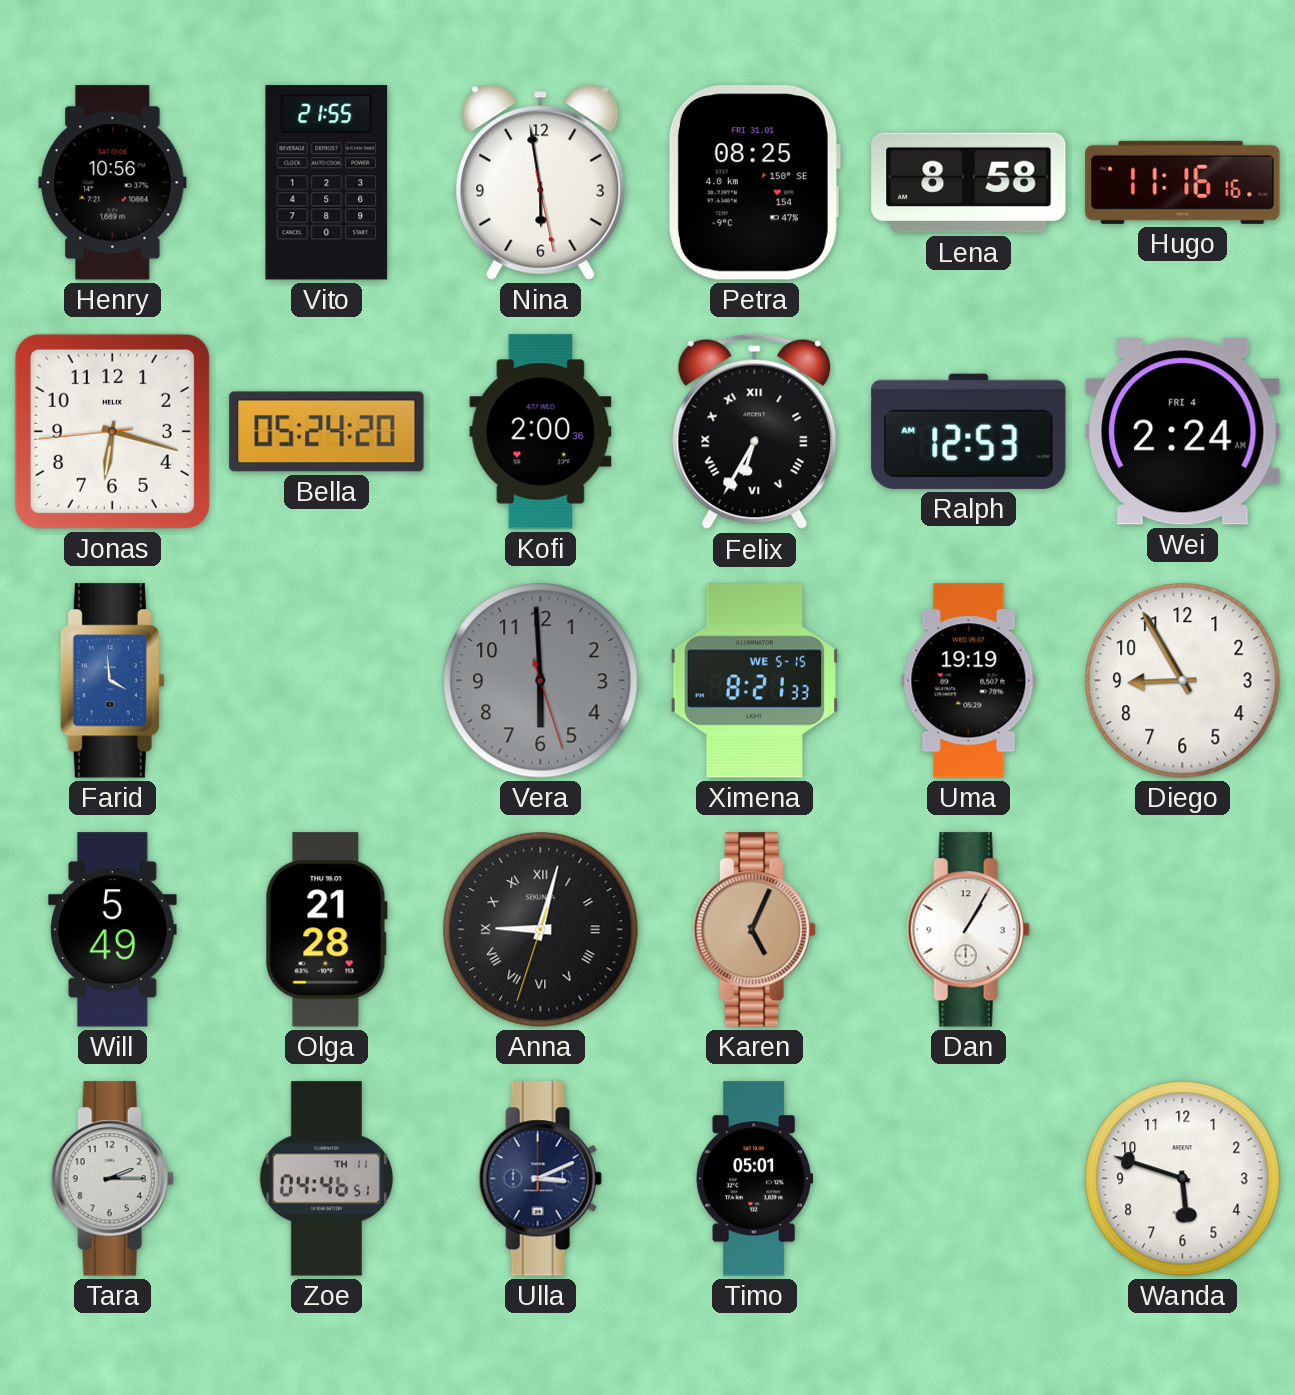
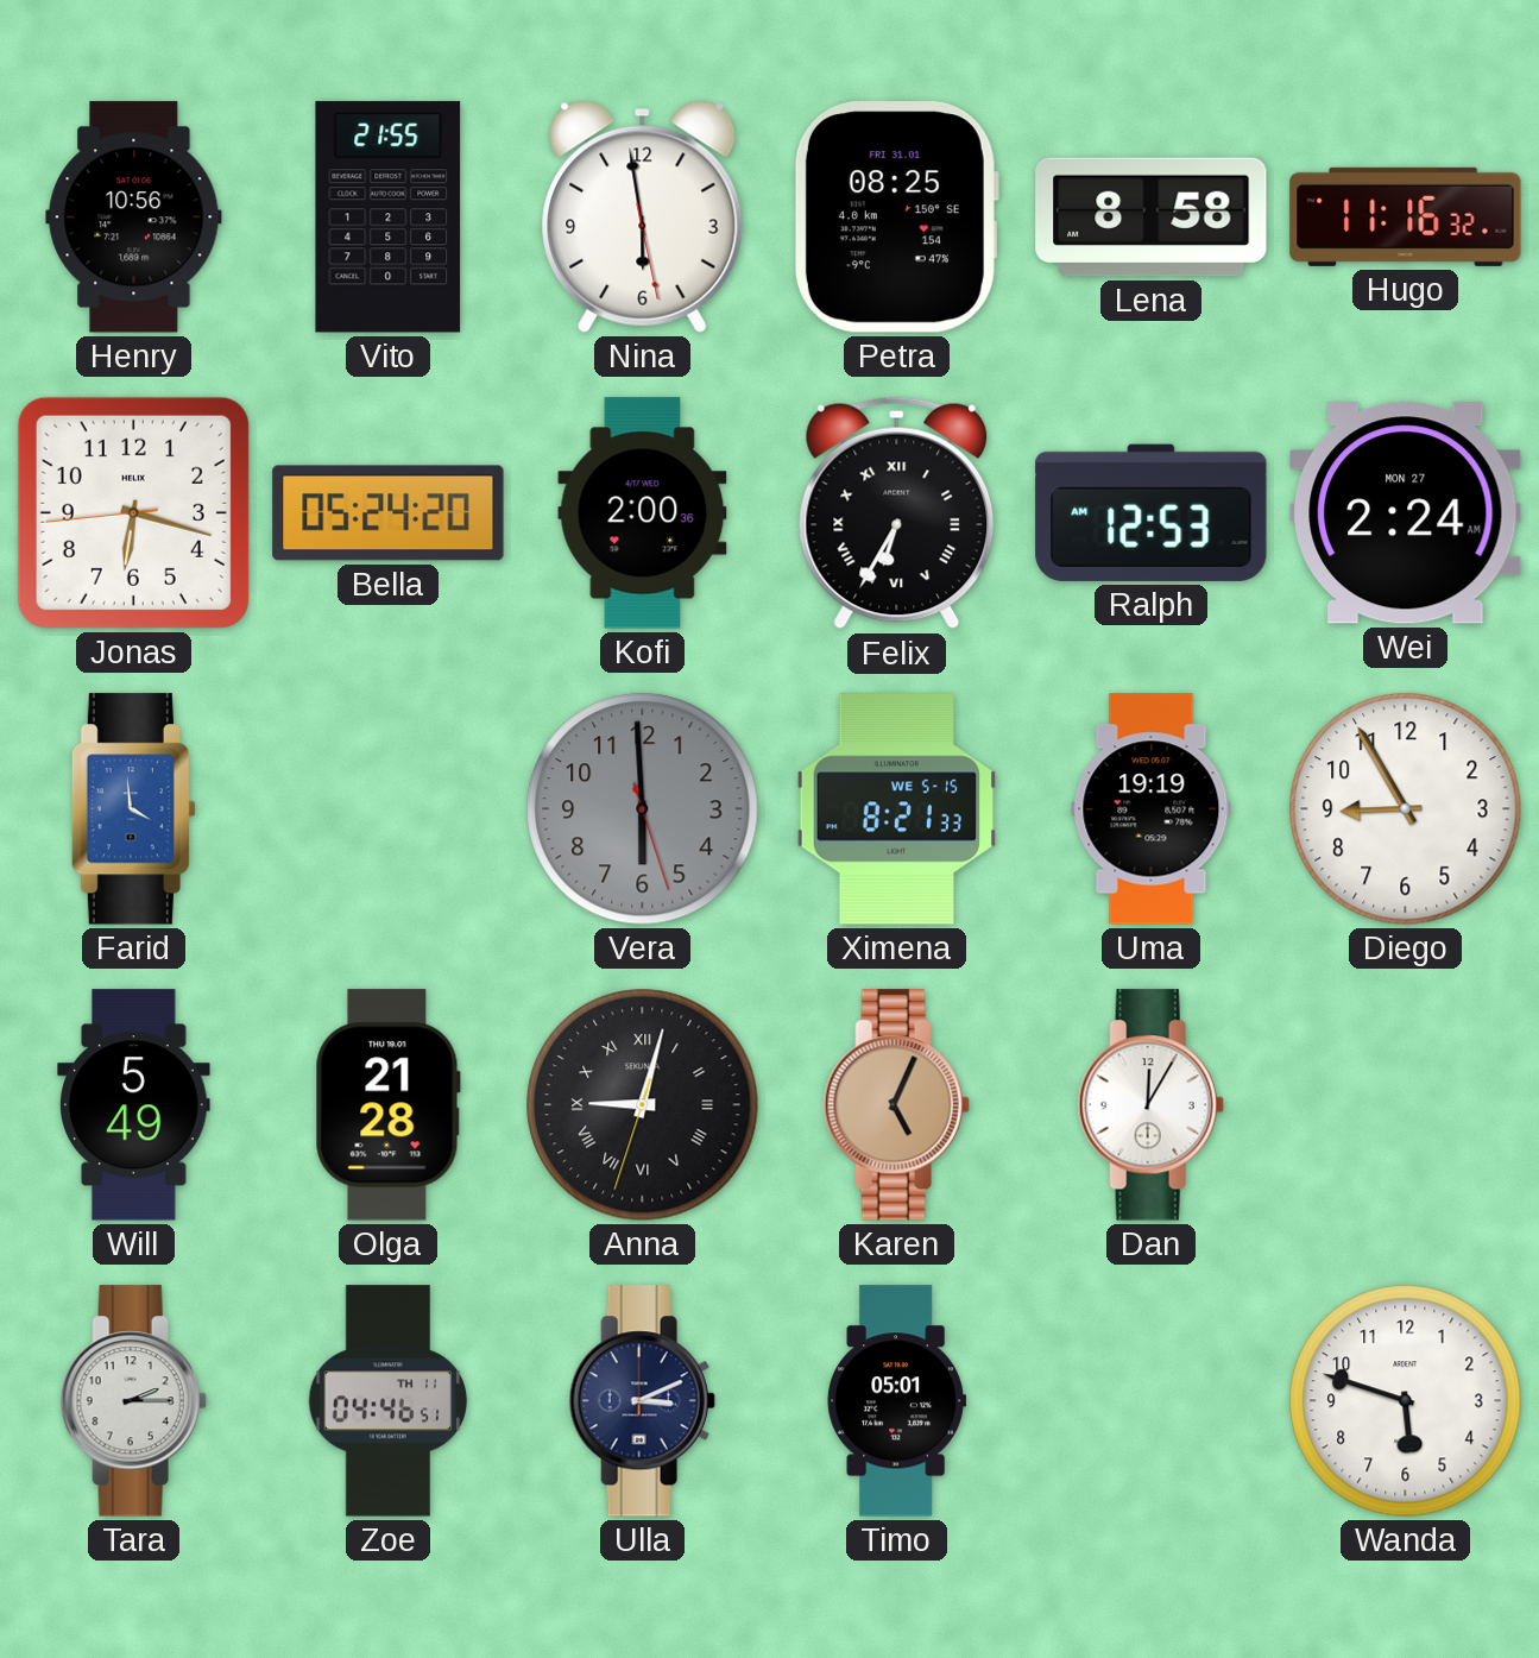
Hugo: 11:16:16 -> 11:16:32
Wei date: FRI 4 -> MON 27
Dan: 1:05 -> 12:05
